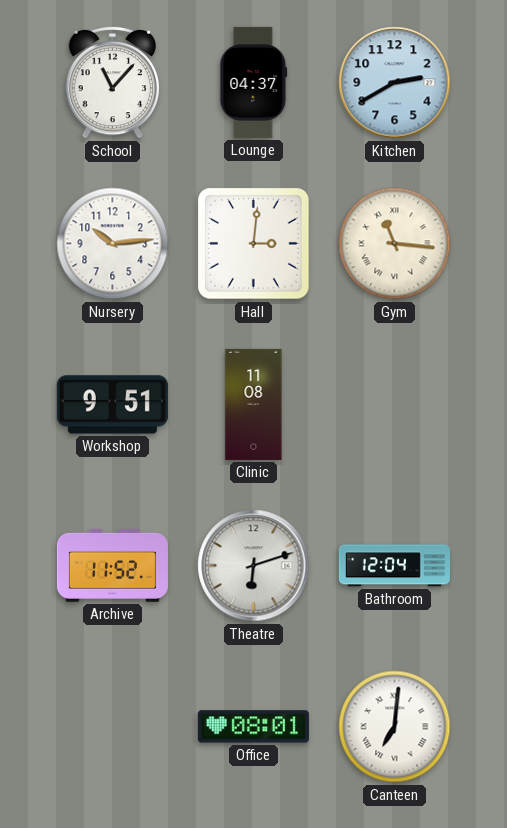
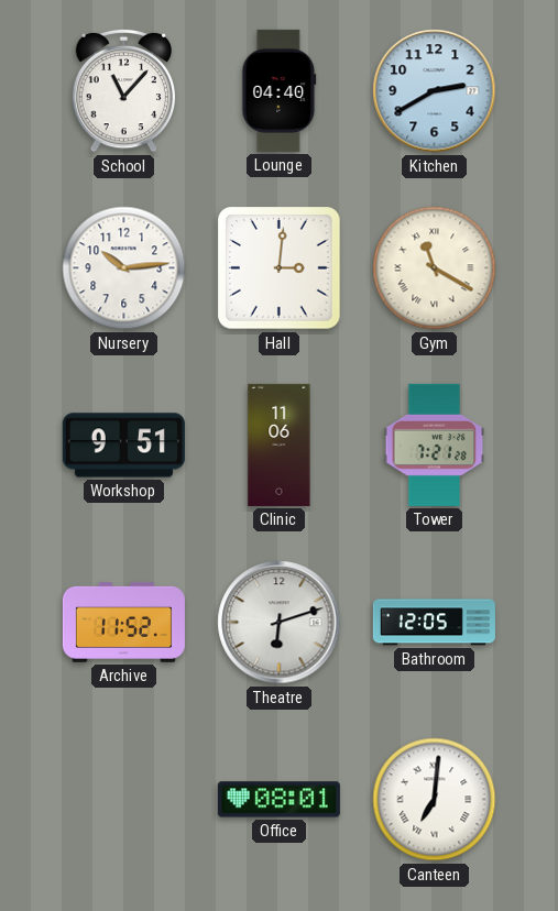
Lounge: 04:37 -> 04:40
Gym: 11:16 -> 11:20
Clinic: 11:08 -> 11:06
Tower: none -> 7:21
Bathroom: 12:04 -> 12:05
